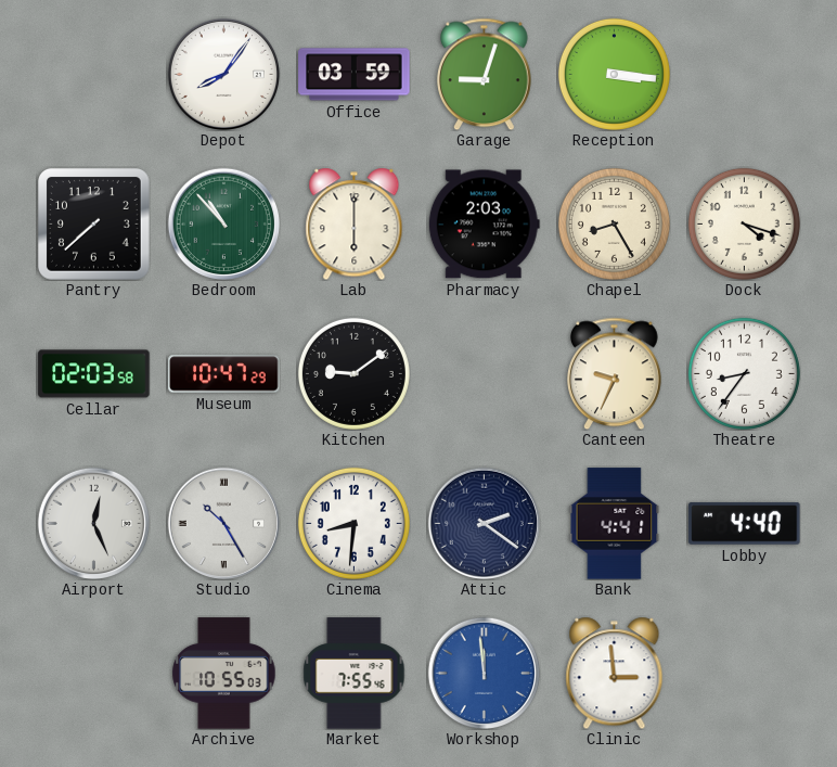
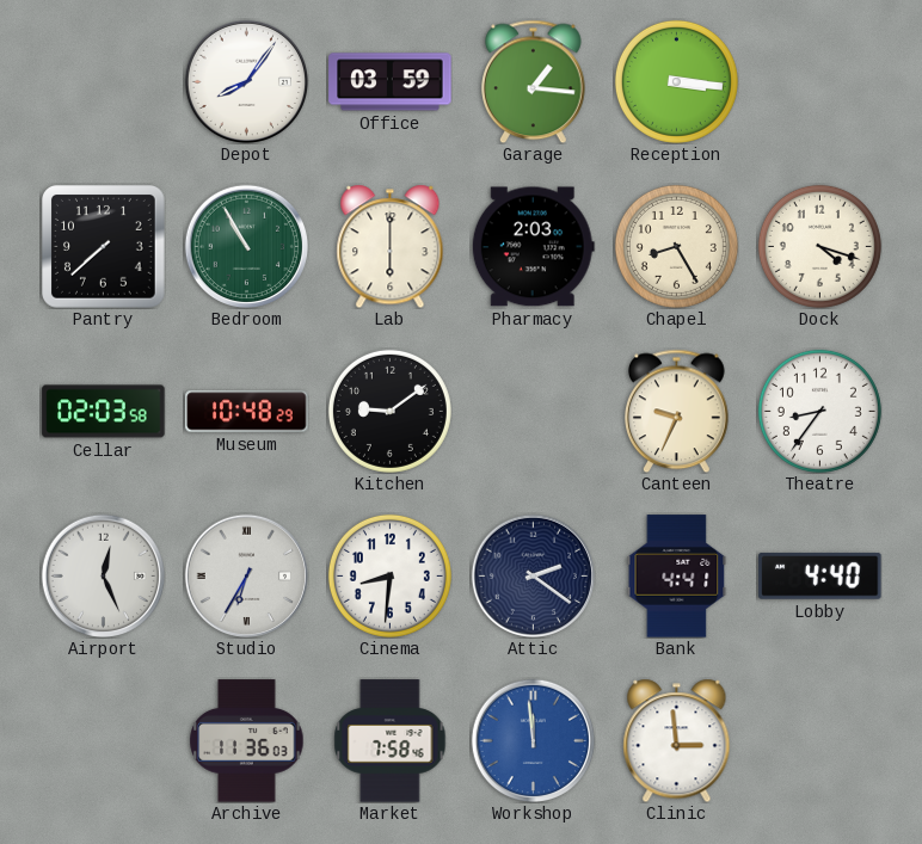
Garage: 9:03 -> 1:16
Bedroom: 10:53 -> 10:55
Museum: 10:47 -> 10:48
Studio: 10:25 -> 6:35
Archive: 10:55 -> 11:36
Market: 7:55 -> 7:58
